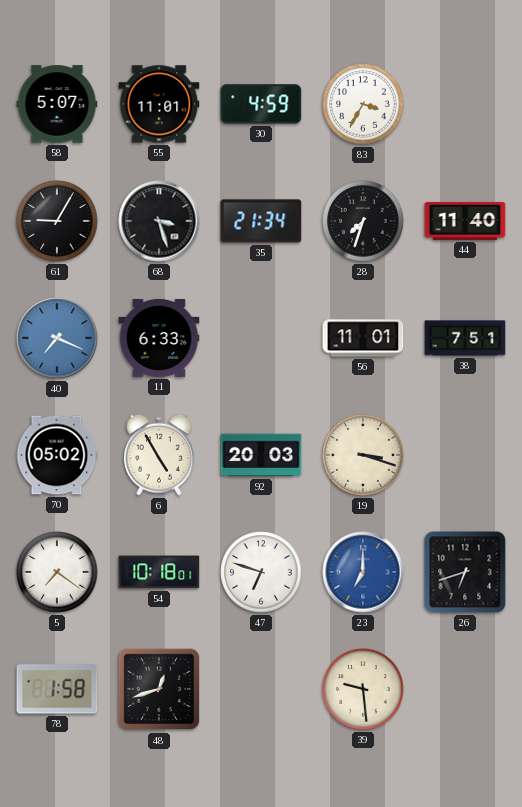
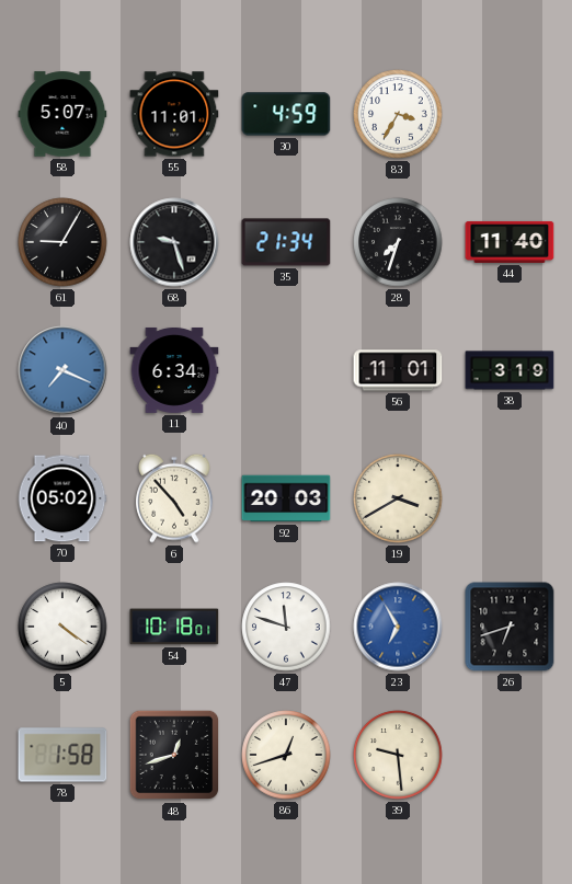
68: 3:27 -> 9:27
11: 6:33 -> 6:34
38: 7:51 -> 3:19
6: 4:55 -> 4:53
19: 3:18 -> 3:40
5: 7:21 -> 4:21
47: 6:48 -> 11:48
23: 7:00 -> 6:55
86: none -> 12:42
